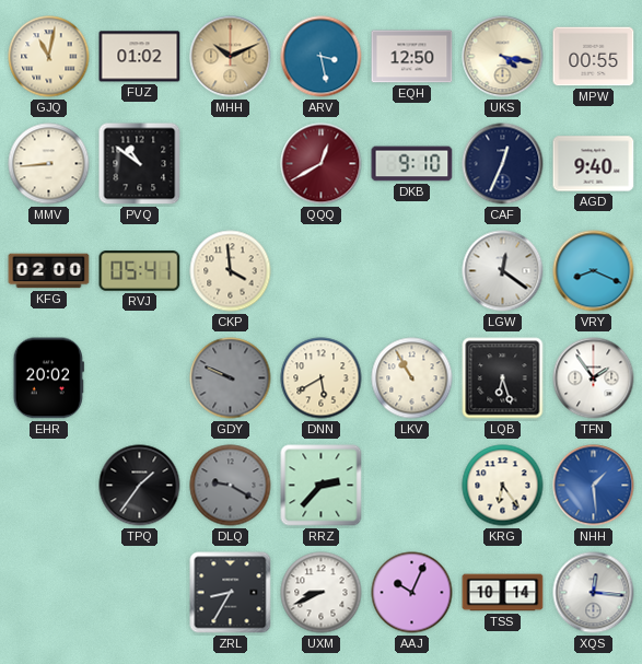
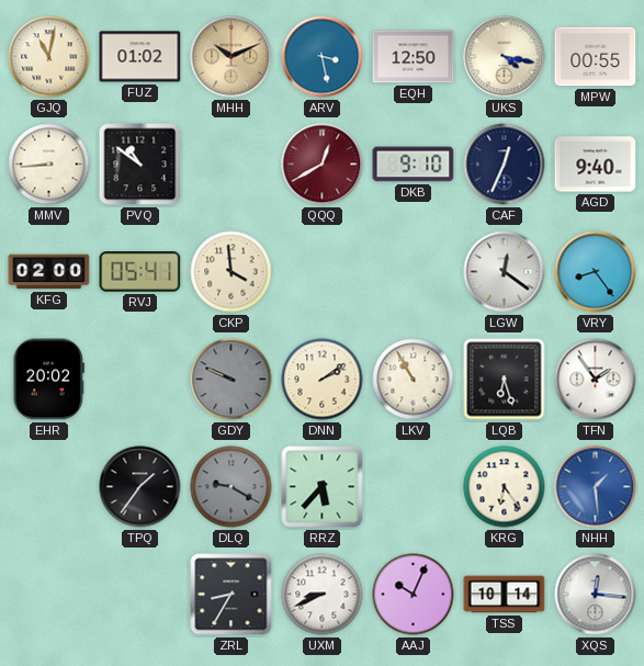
VRY: 8:19 -> 8:24
DNN: 5:40 -> 2:09
RRZ: 2:37 -> 5:37
